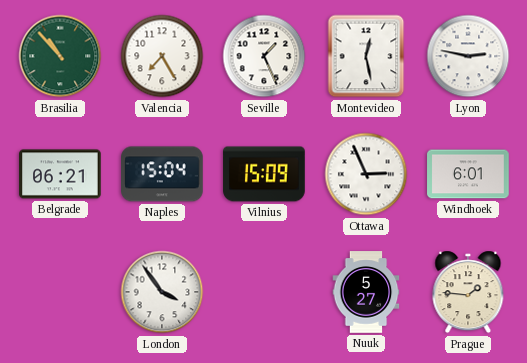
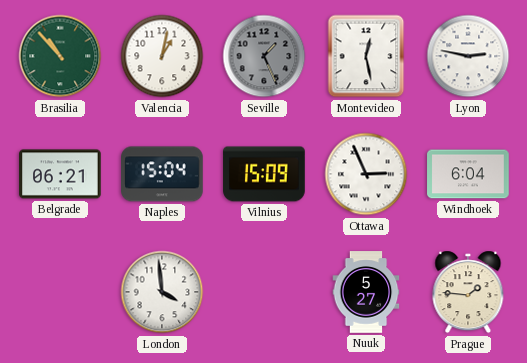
Valencia: 7:25 -> 1:02
Seville dial: white -> grey
Windhoek: 6:01 -> 6:04
London: 3:54 -> 3:59
